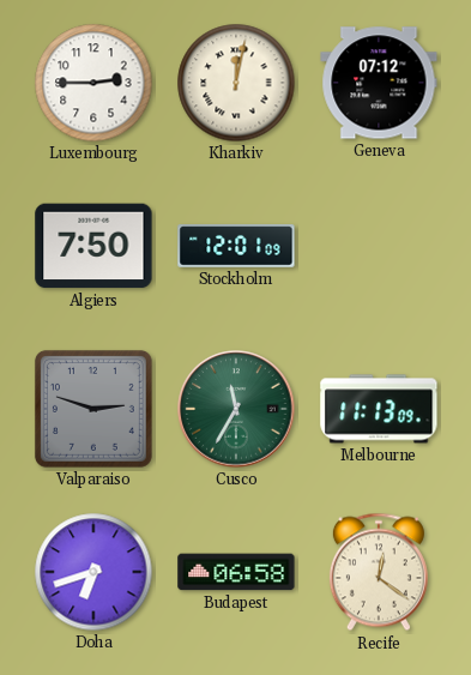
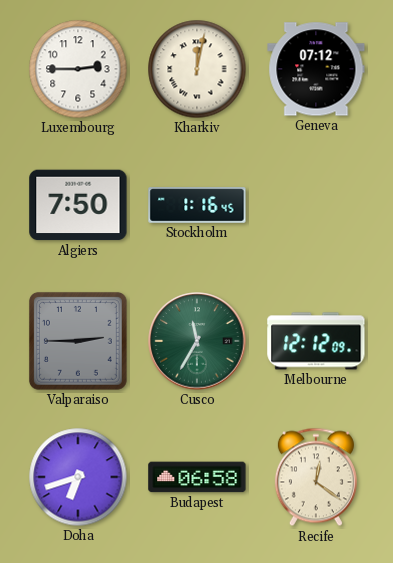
Stockholm: 12:01 -> 1:16
Valparaiso: 2:48 -> 2:45
Melbourne: 11:13 -> 12:12
